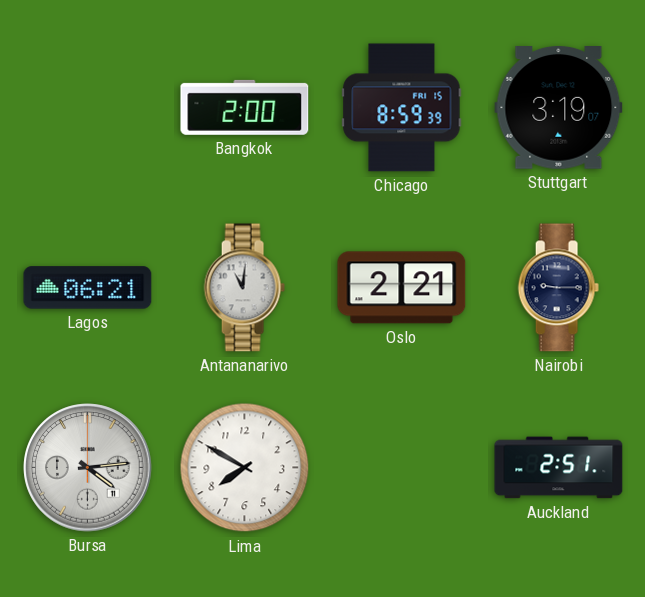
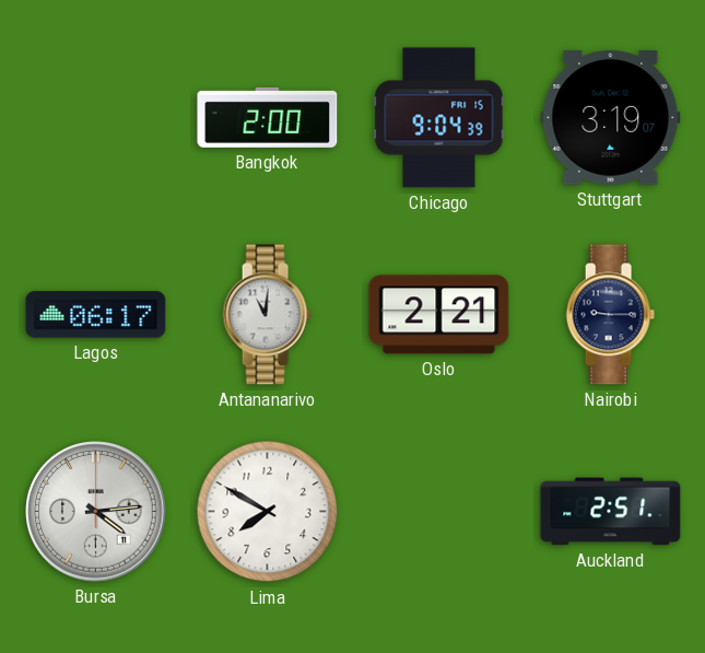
Chicago: 8:59 -> 9:04
Lagos: 06:21 -> 06:17
